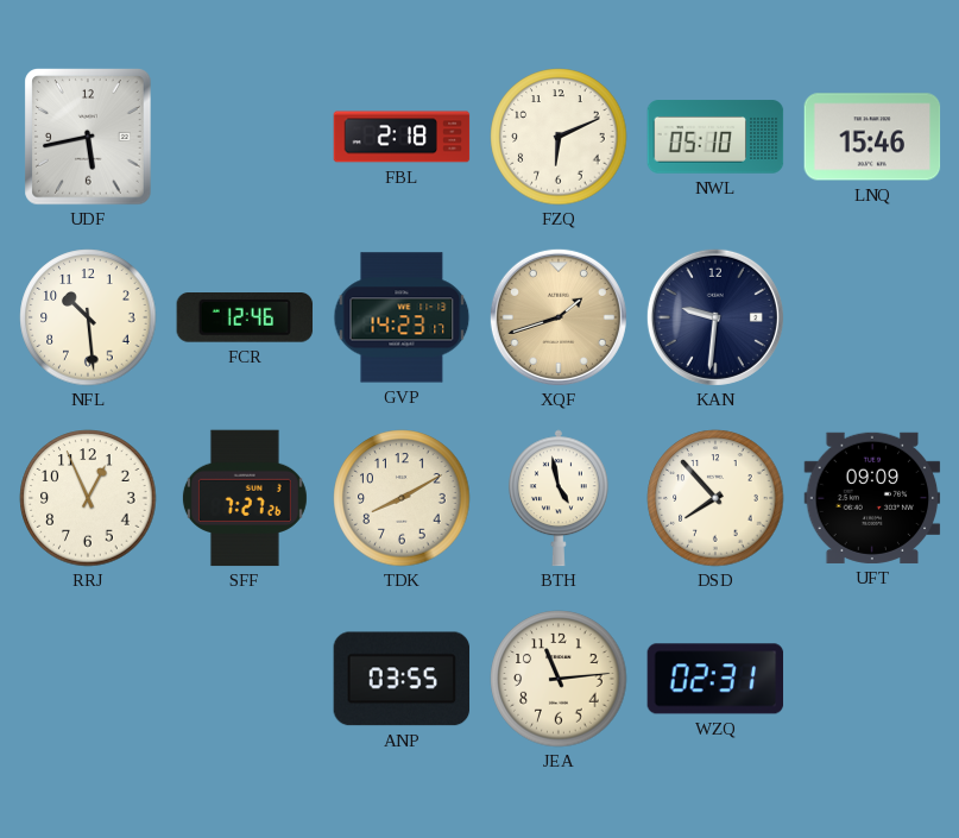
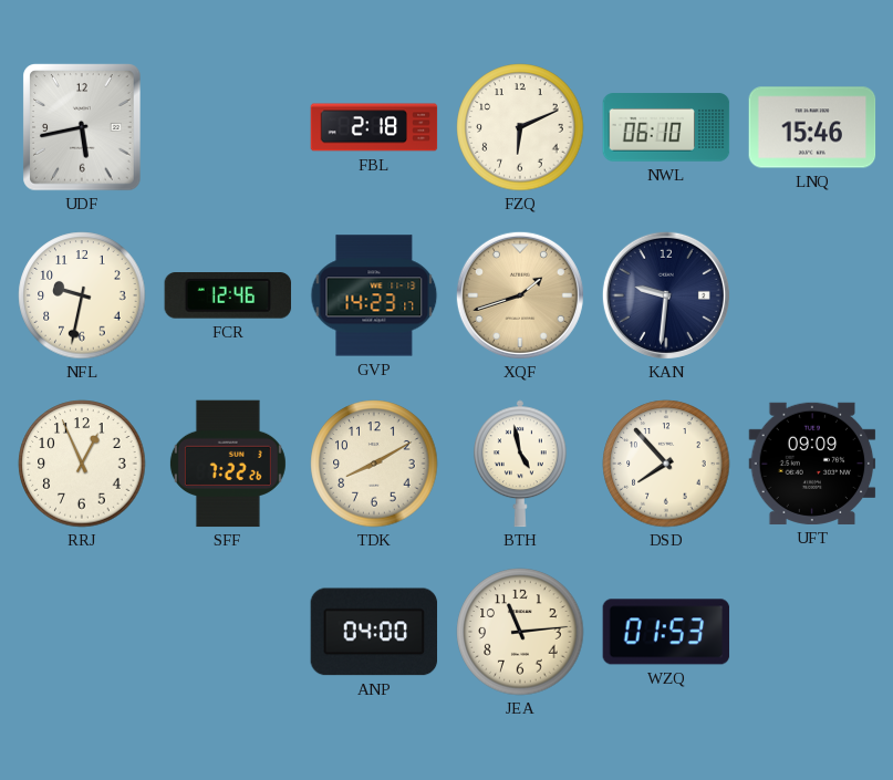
NWL: 05:10 -> 06:10
NFL: 10:29 -> 9:32
SFF: 7:27 -> 7:22
ANP: 03:55 -> 04:00
WZQ: 02:31 -> 01:53
